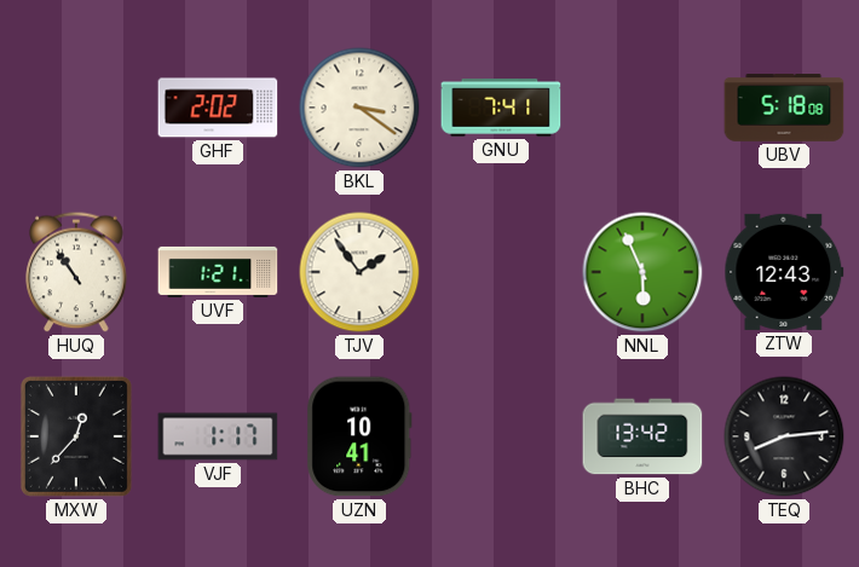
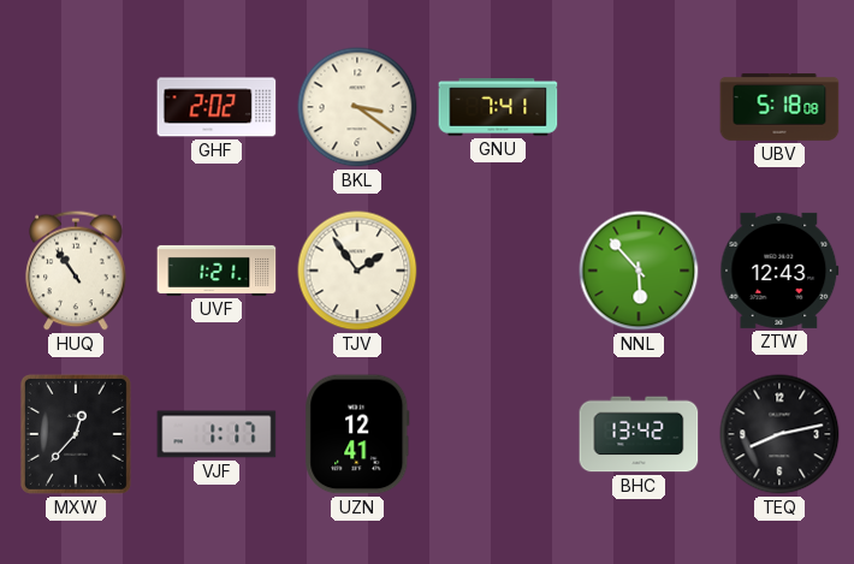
NNL: 5:56 -> 5:53
UZN: 10:41 -> 12:41
TEQ: 8:14 -> 8:13
